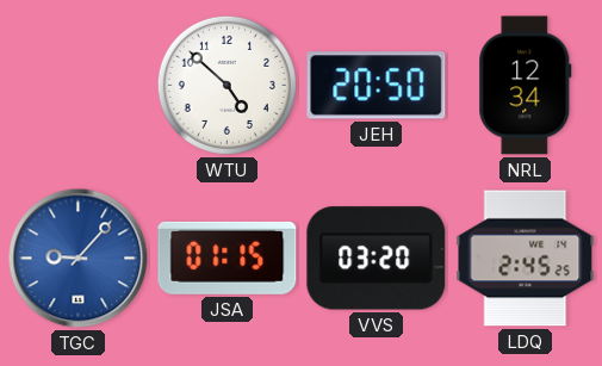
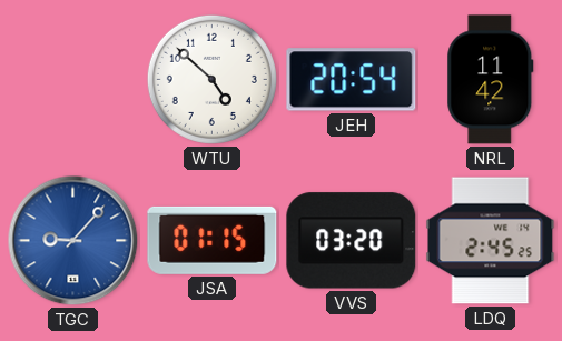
JEH: 20:50 -> 20:54
NRL: 12:34 -> 11:42
